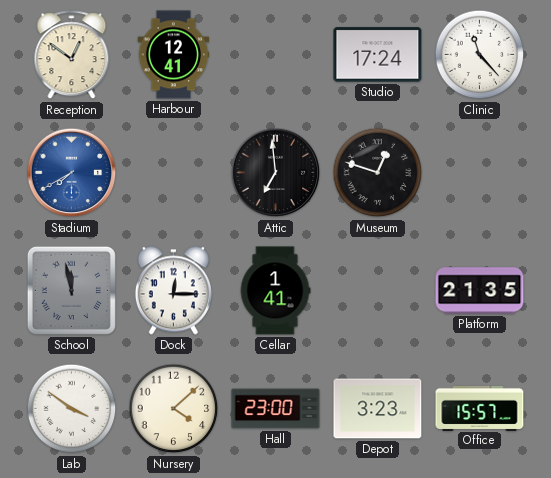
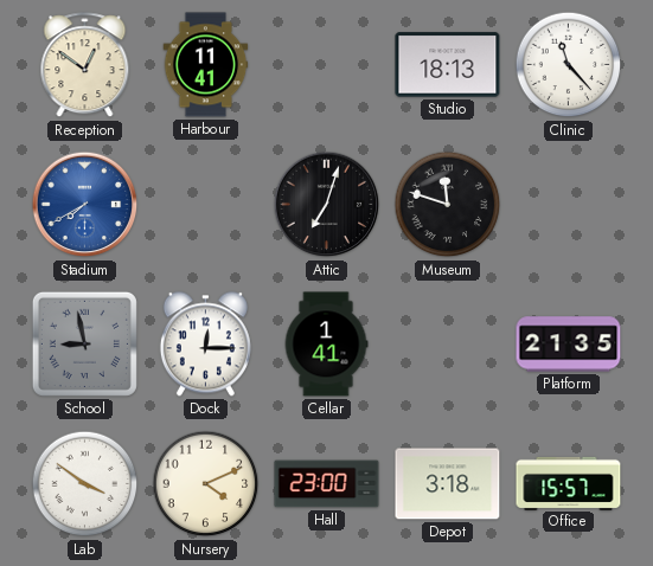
Harbour: 12:41 -> 11:41
Studio: 17:24 -> 18:13
Attic: 6:59 -> 7:03
Museum: 12:48 -> 11:48
School: 11:58 -> 8:58
Nursery: 4:08 -> 4:11
Depot: 3:23 -> 3:18
